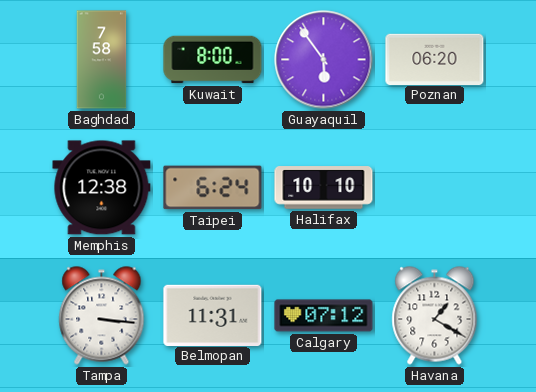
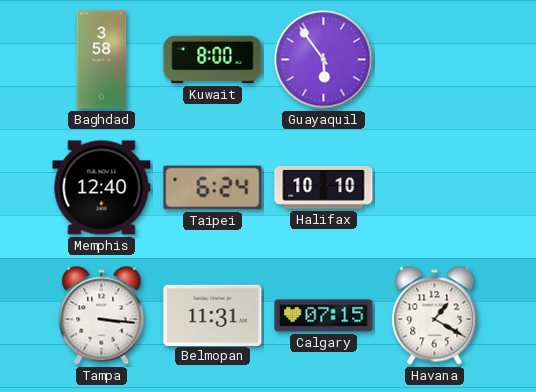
Baghdad: 7:58 -> 3:58
Poznan: 06:20 -> none
Memphis: 12:38 -> 12:40
Calgary: 07:12 -> 07:15
